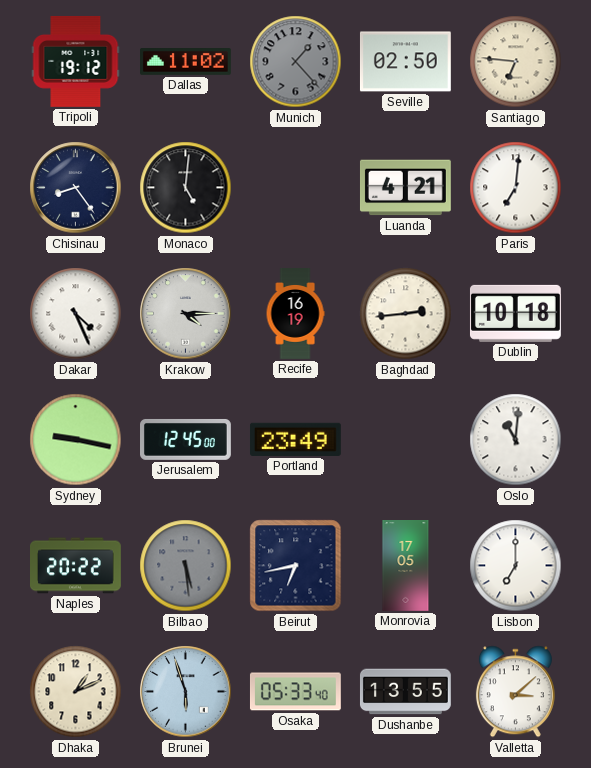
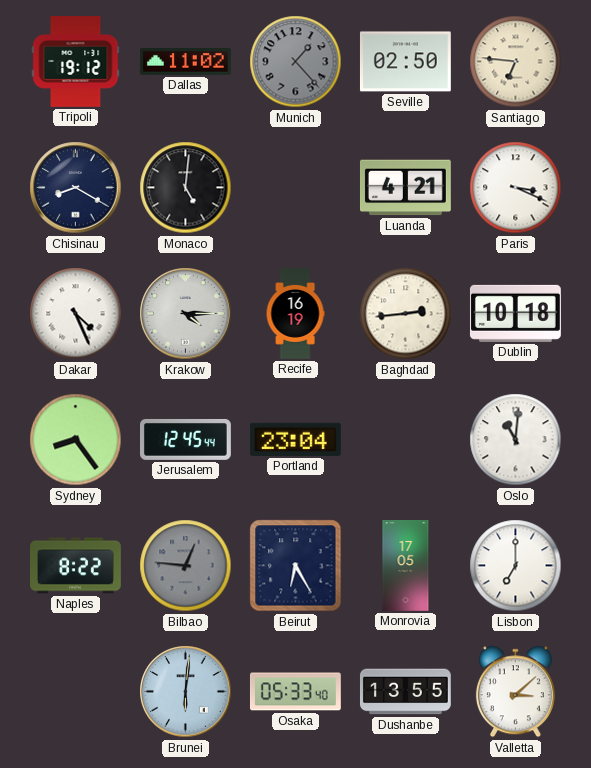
Chisinau: 8:24 -> 8:20
Paris: 7:01 -> 3:19
Sydney: 9:17 -> 8:24
Jerusalem: 12:45:00 -> 12:45:44
Portland: 23:49 -> 23:04
Naples: 20:22 -> 8:22
Bilbao: 5:29 -> 12:46
Beirut: 6:43 -> 6:25
Dhaka: 1:11 -> none
Brunei: 5:57 -> 6:01
